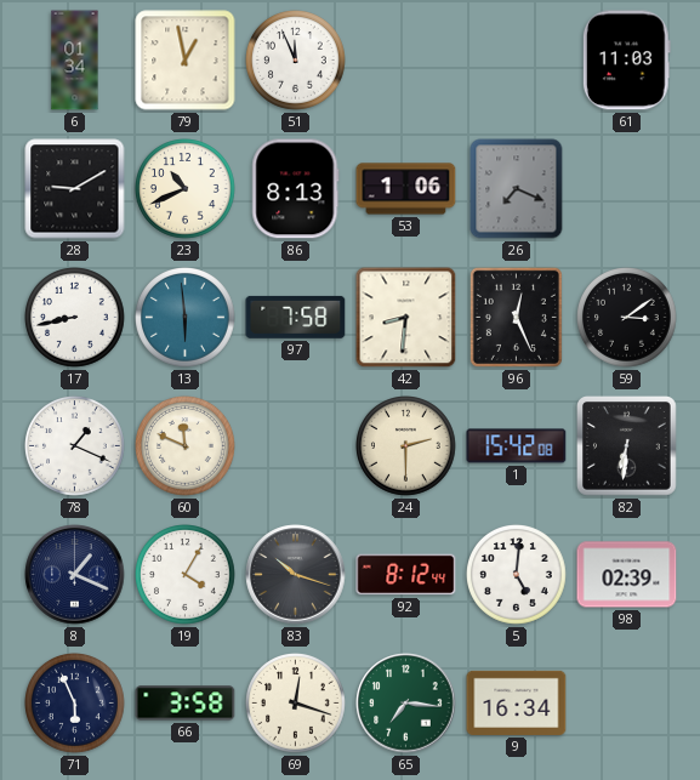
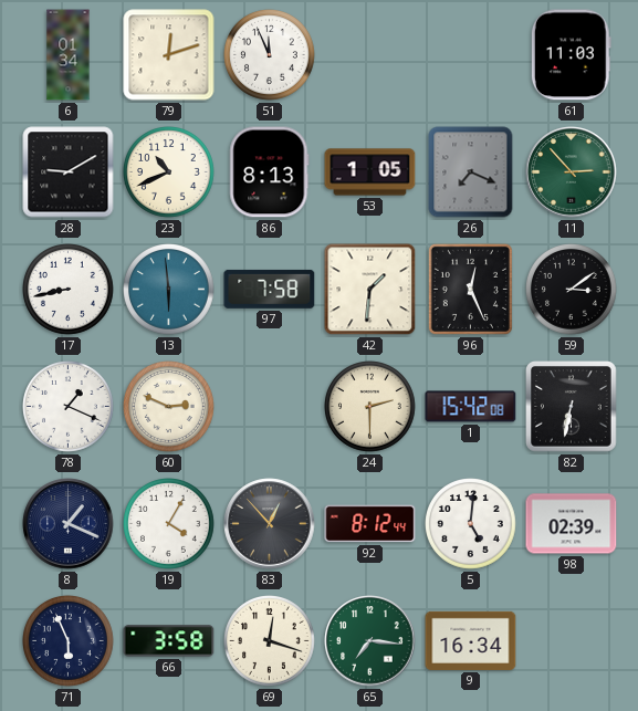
79: 12:58 -> 12:12
53: 1:06 -> 1:05
11: none -> 2:53
42: 8:31 -> 1:31
60: 11:49 -> 2:49
82: 6:31 -> 6:32
83: 10:18 -> 12:53
